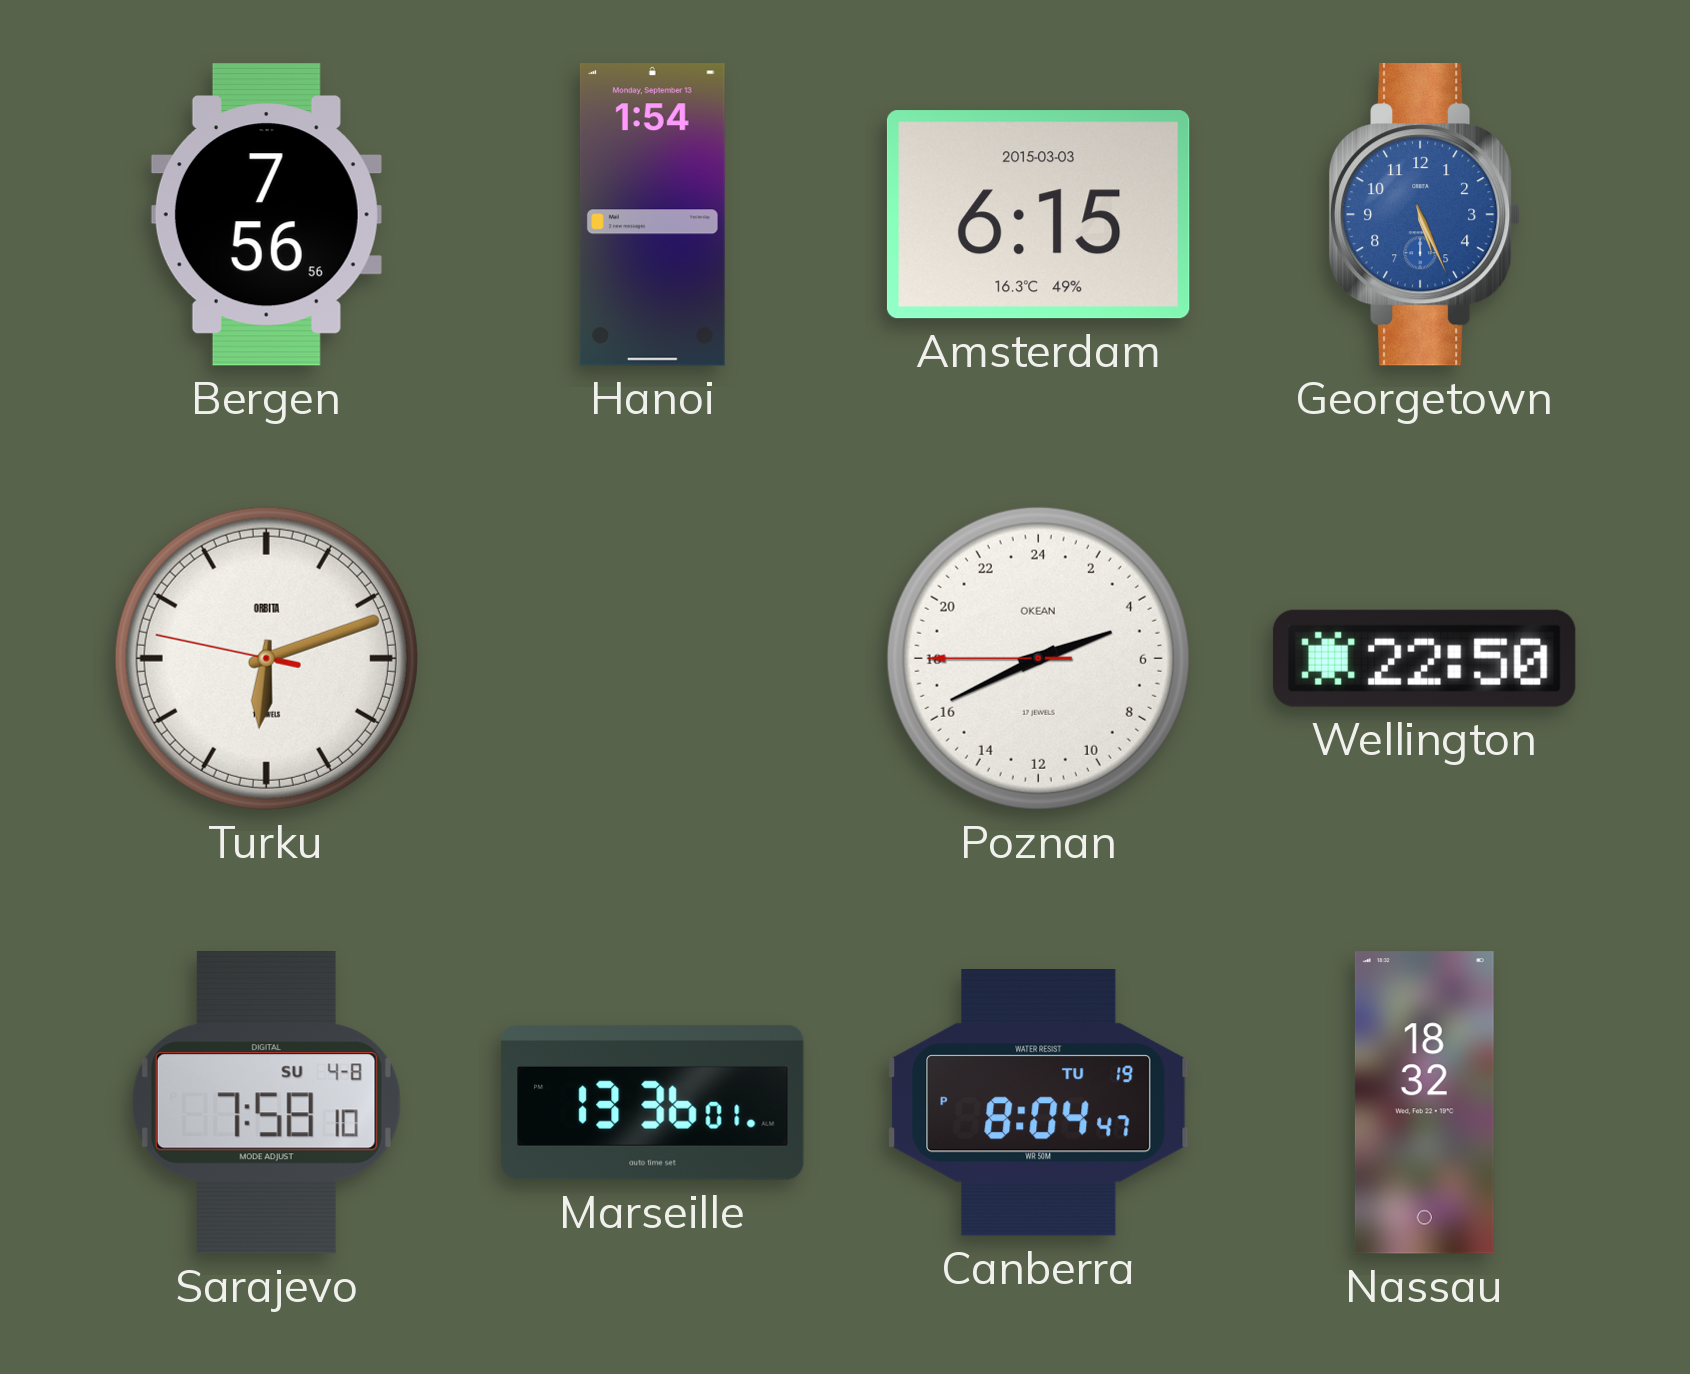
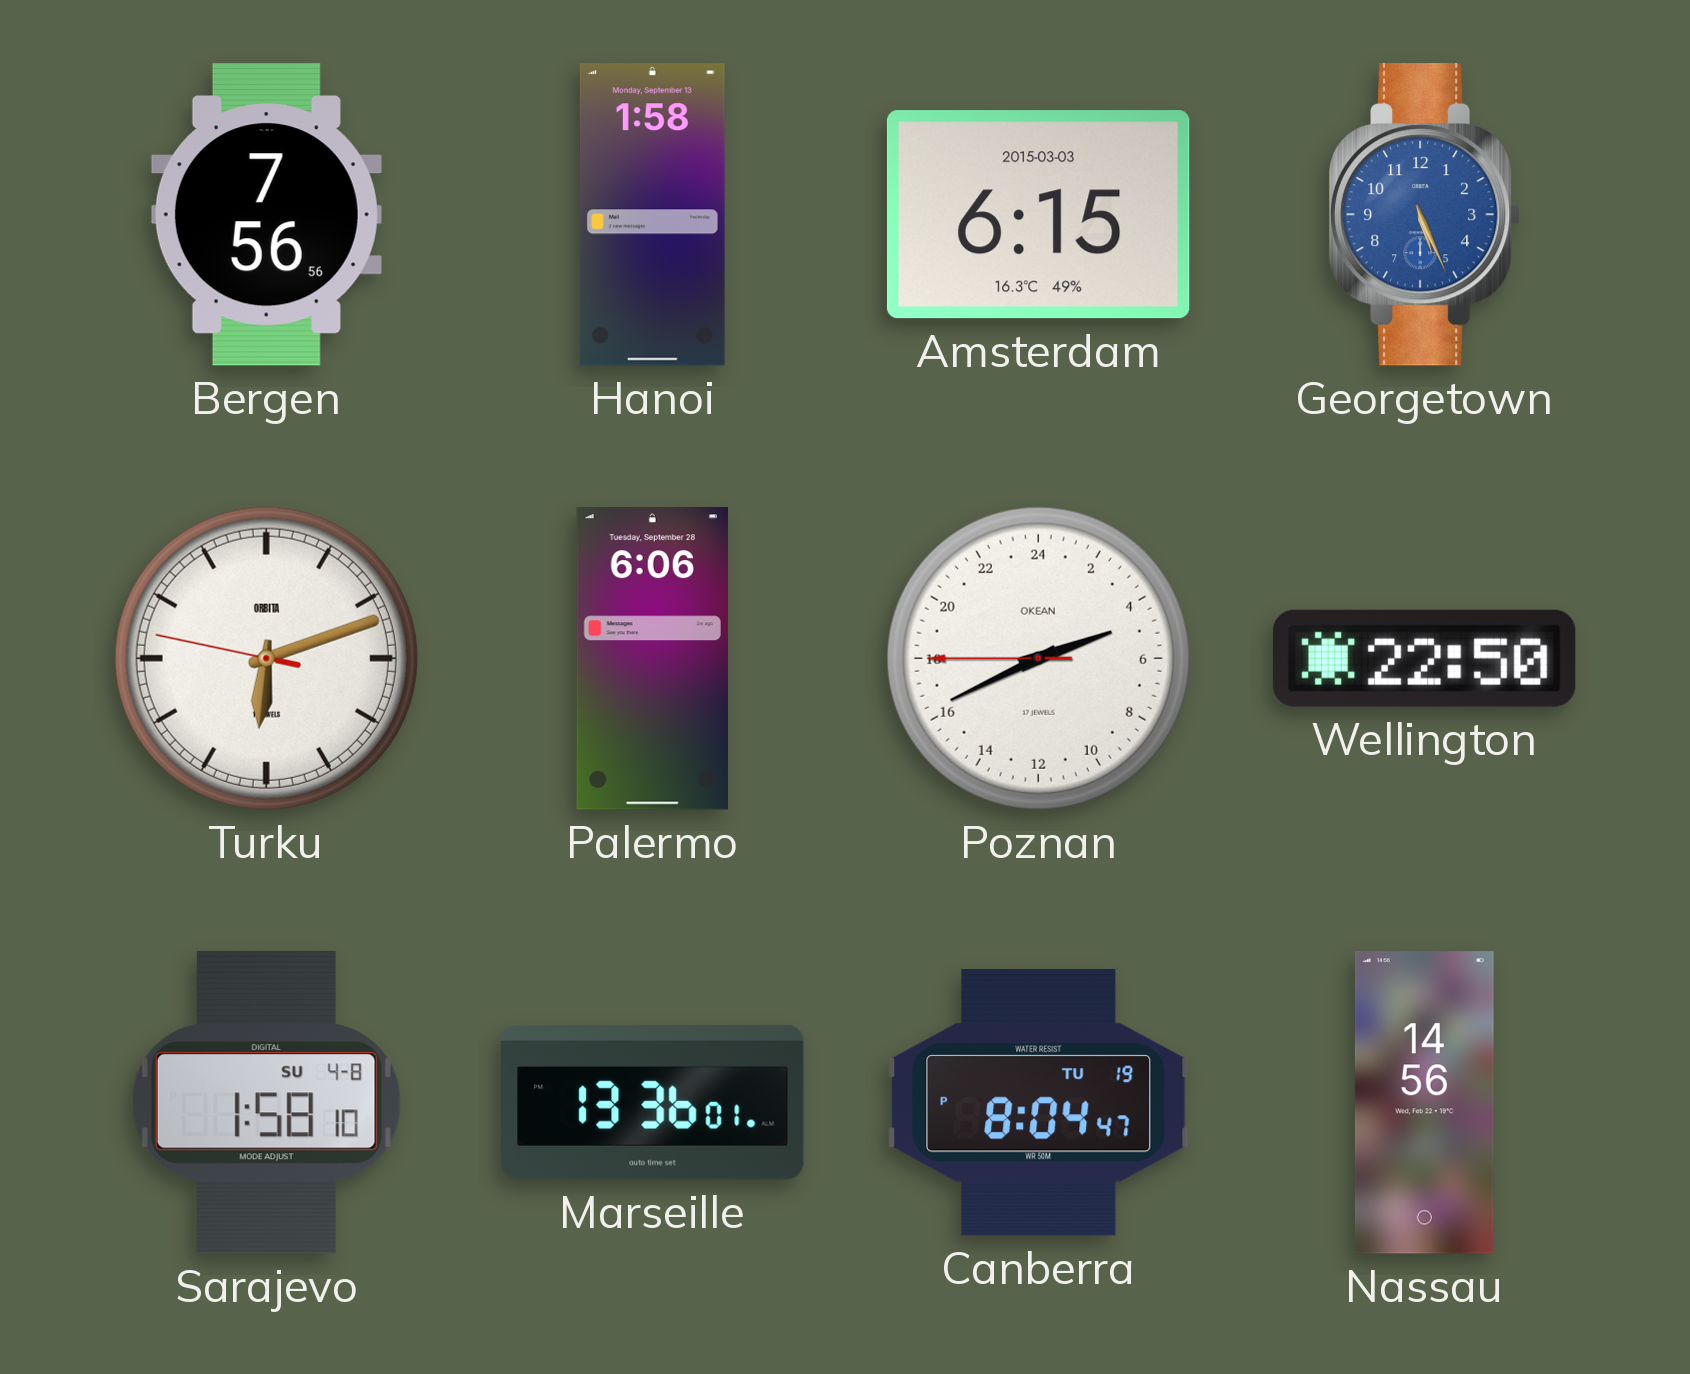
Hanoi: 1:54 -> 1:58
Palermo: none -> 6:06
Sarajevo: 7:58 -> 1:58
Nassau: 18:32 -> 14:56
